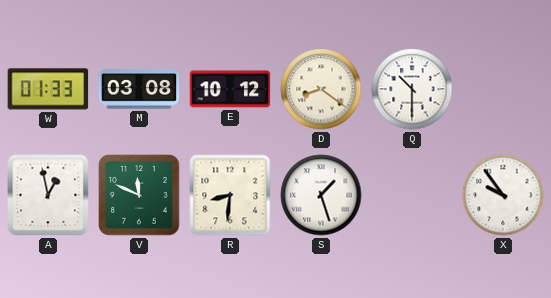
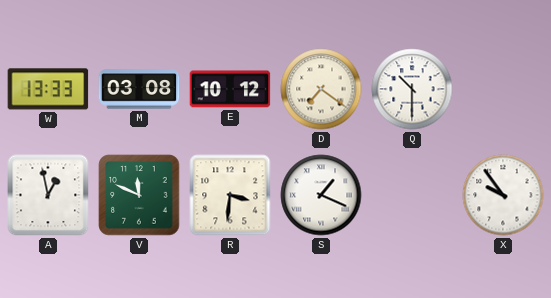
W: 01:33 -> 13:33
D: 8:21 -> 7:21
R: 8:31 -> 3:31
S: 1:27 -> 1:19
